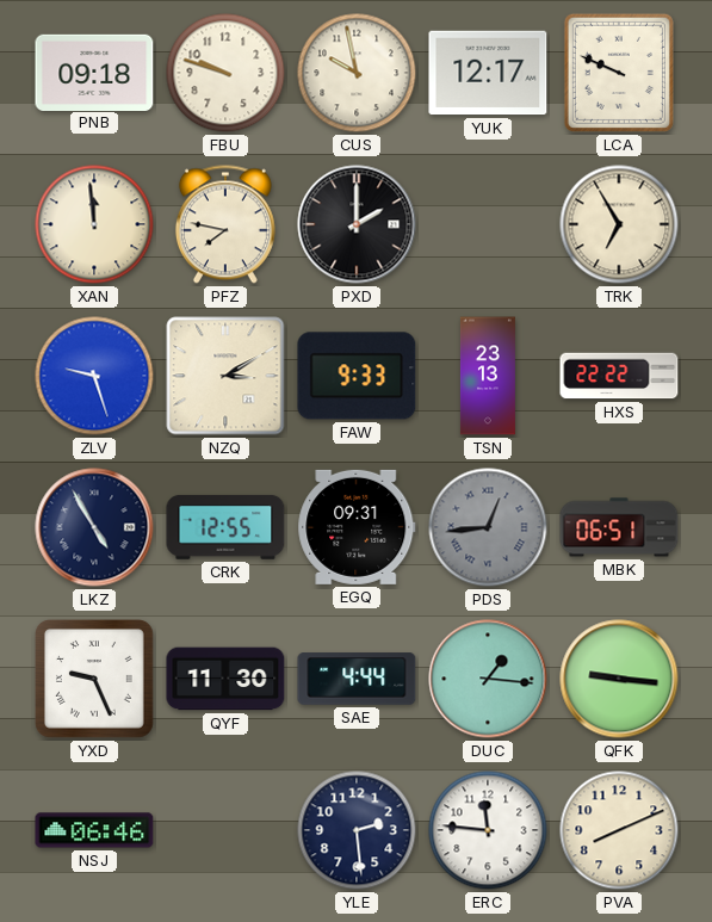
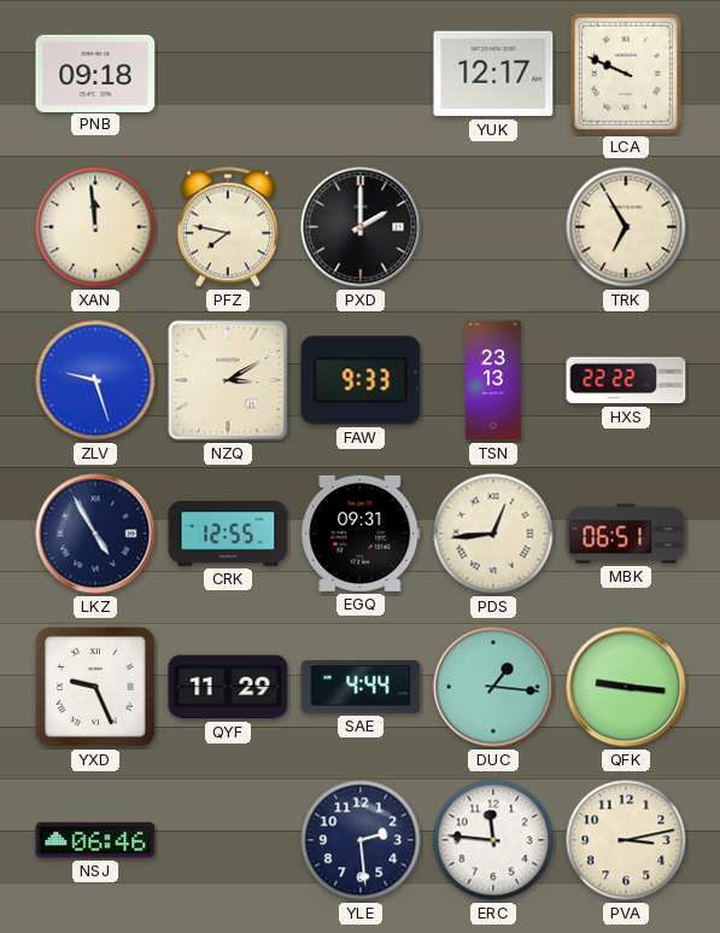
FBU: 9:48 -> none
CUS: 9:58 -> none
PDS dial: grey -> cream
QYF: 11:30 -> 11:29
PVA: 8:11 -> 3:13
